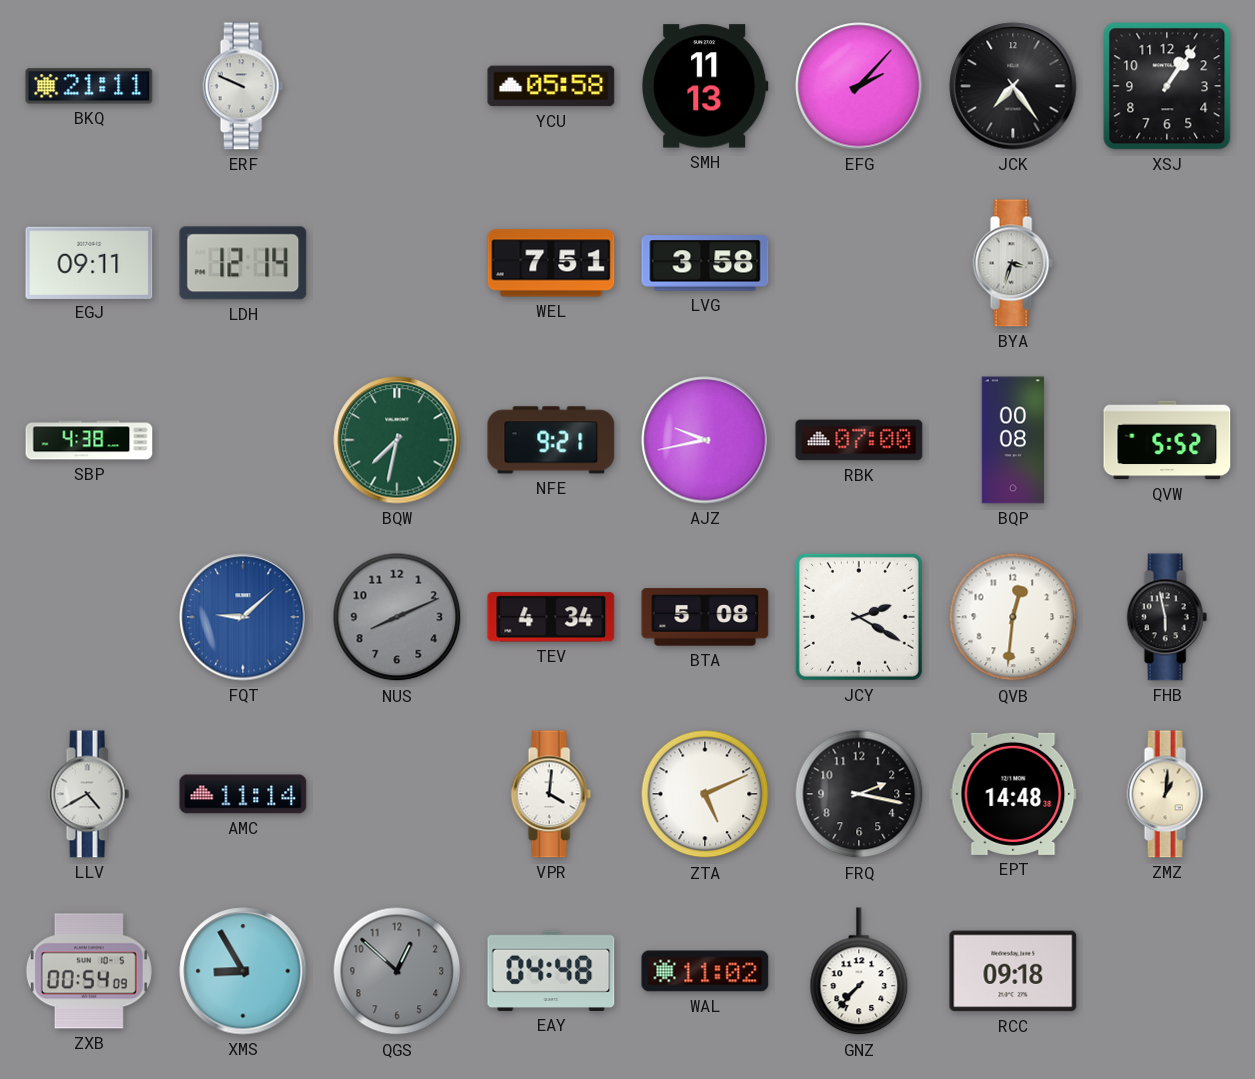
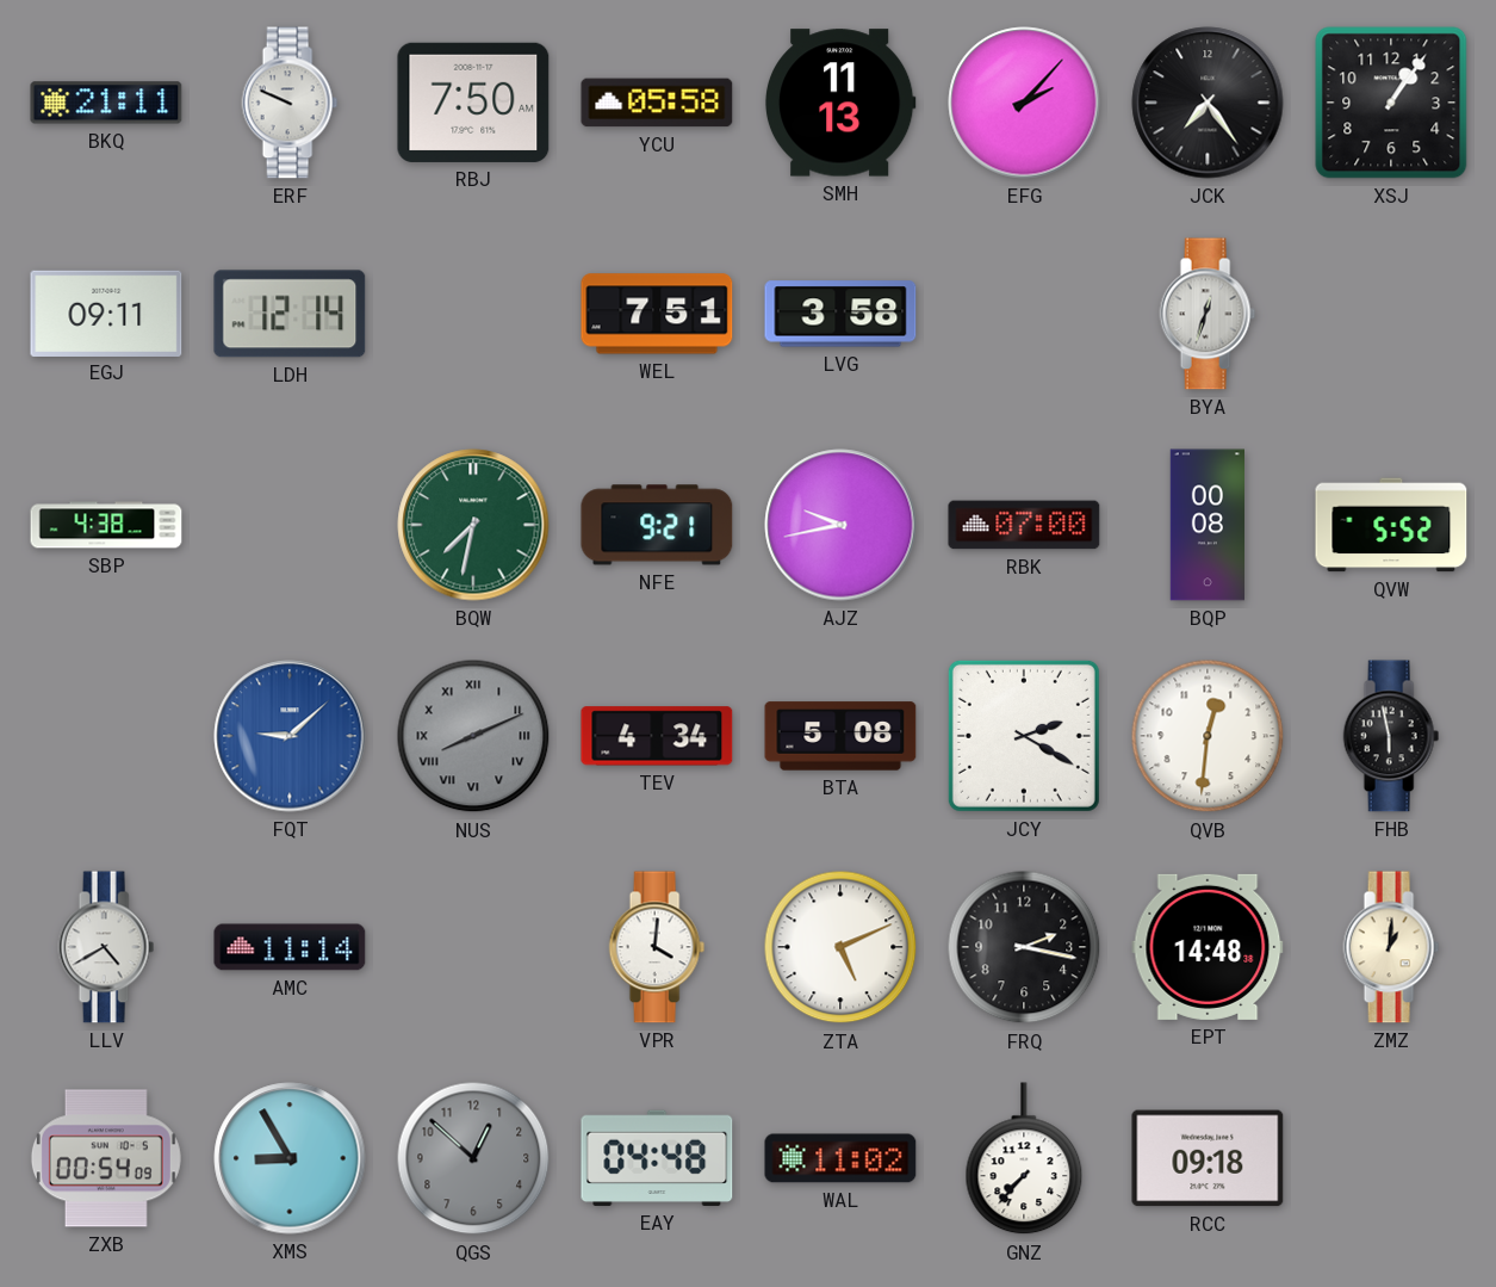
RBJ: none -> 7:50
BYA: 3:33 -> 12:33
NUS numerals: Arabic -> Roman
